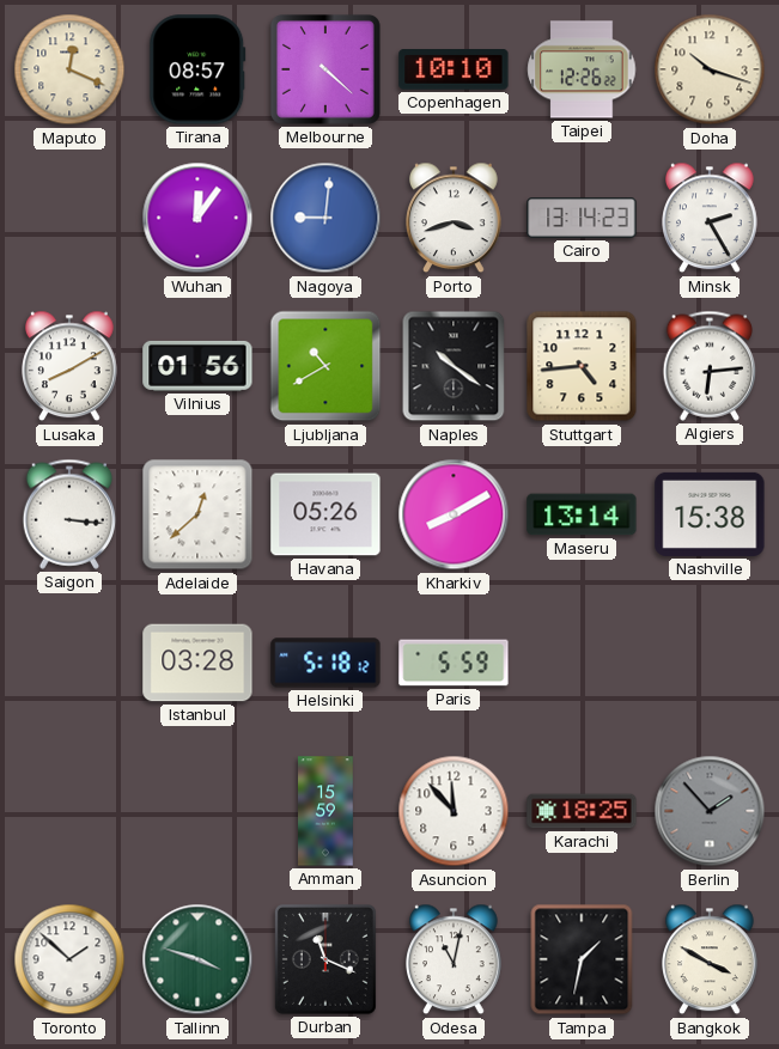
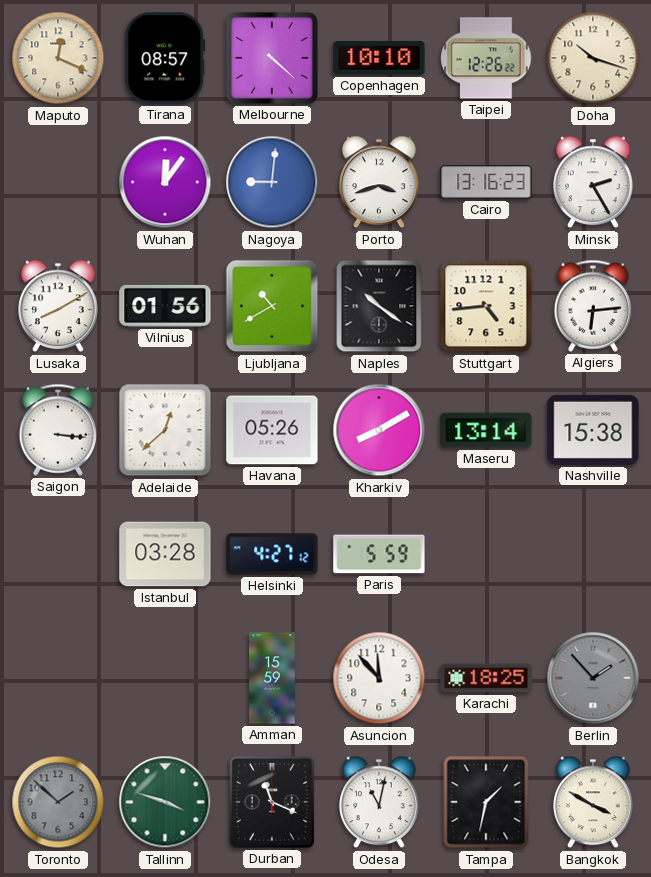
Cairo: 13:14 -> 13:16
Helsinki: 5:18 -> 4:27
Toronto dial: white -> grey
